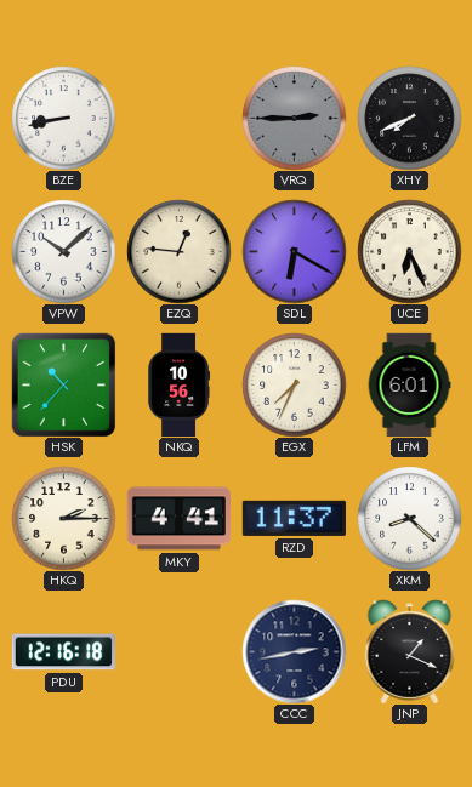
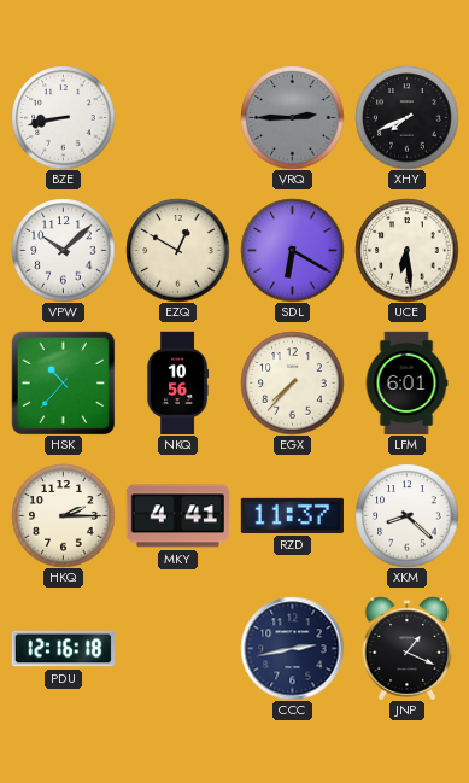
EZQ: 12:46 -> 12:50
UCE: 6:26 -> 6:29
EGX: 7:34 -> 7:37
